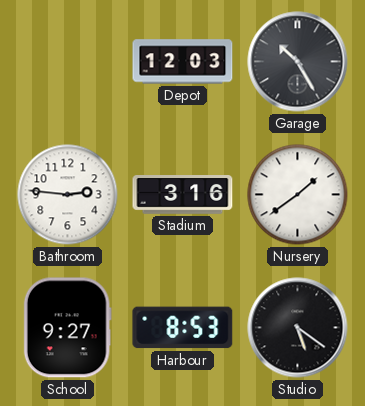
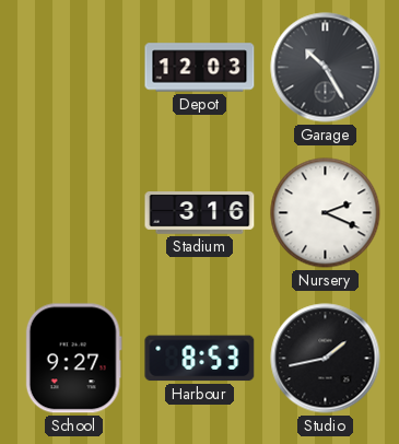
Bathroom: 2:46 -> none
Nursery: 1:39 -> 2:19
Studio: 5:21 -> 1:43
